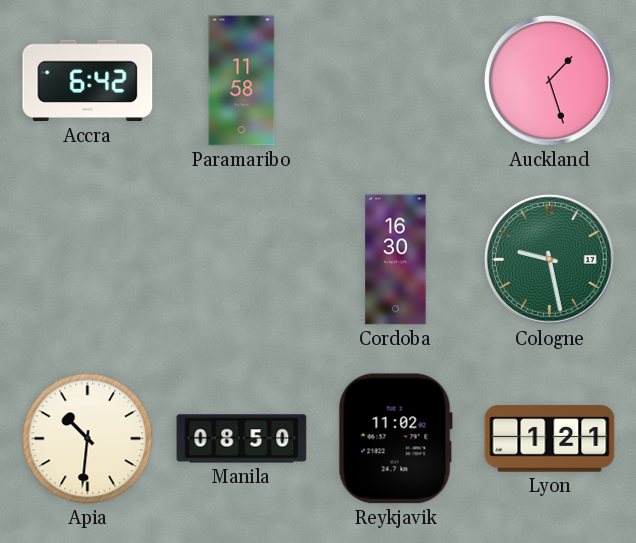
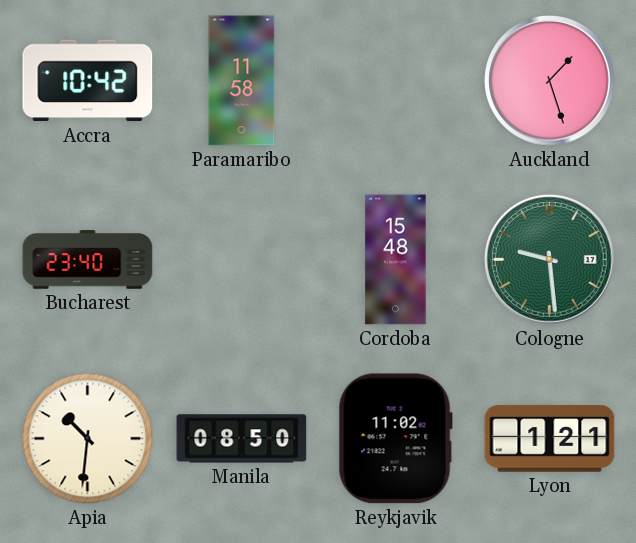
Accra: 6:42 -> 10:42
Bucharest: none -> 23:40
Cordoba: 16:30 -> 15:48
Cologne: 9:28 -> 9:29
